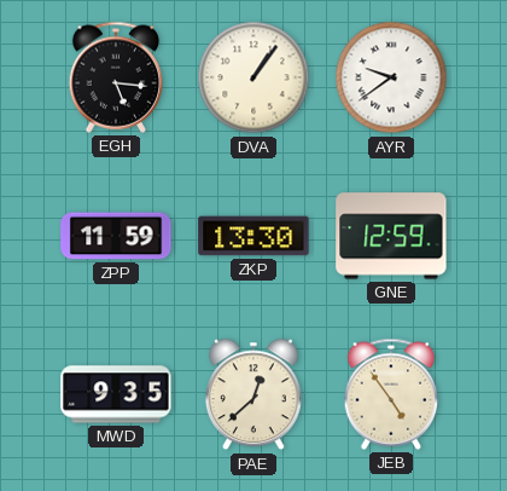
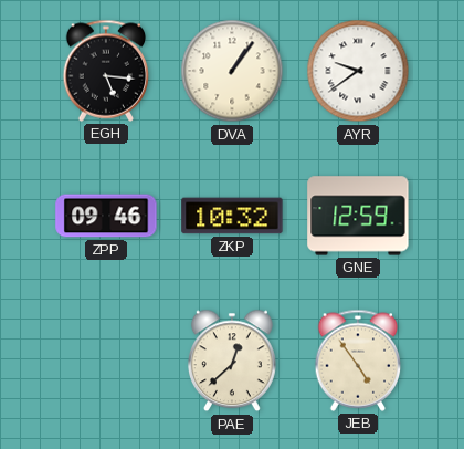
ZPP: 11:59 -> 09:46
ZKP: 13:30 -> 10:32
MWD: 9:35 -> none
